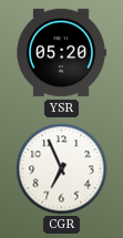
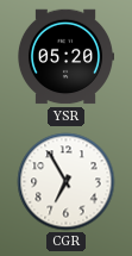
CGR: 6:56 -> 6:55
